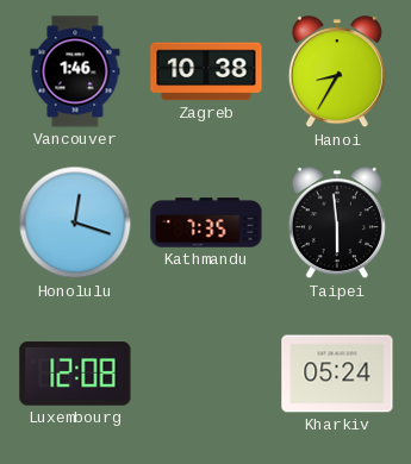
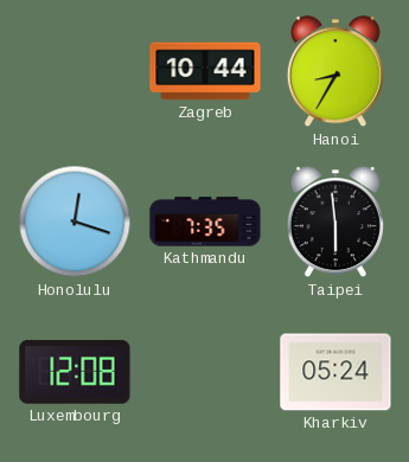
Vancouver: 1:46 -> none
Zagreb: 10:38 -> 10:44
